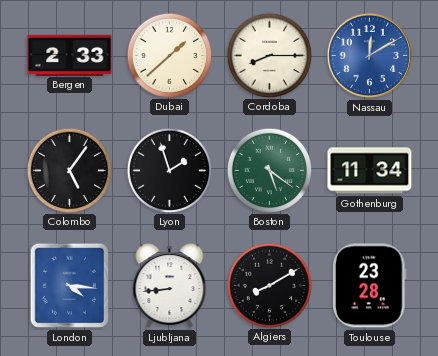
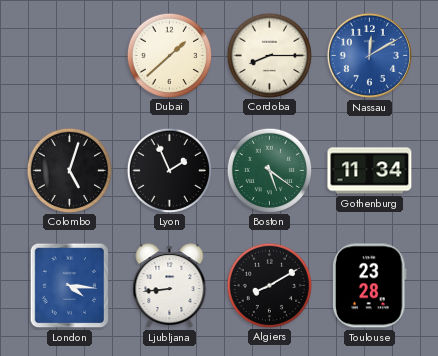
Bergen: 2:33 -> none
Colombo: 5:06 -> 5:03
Lyon: 1:57 -> 1:56
